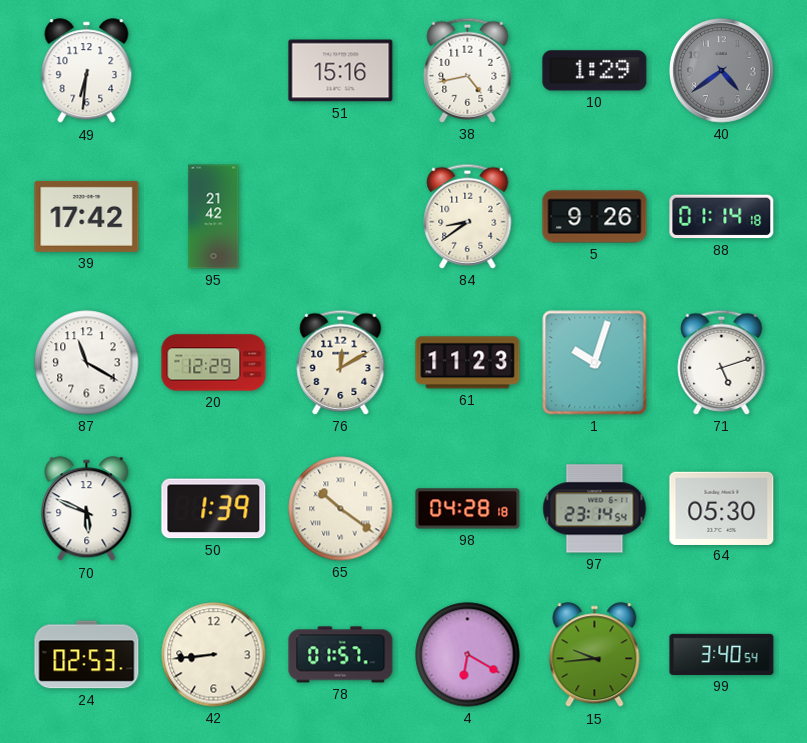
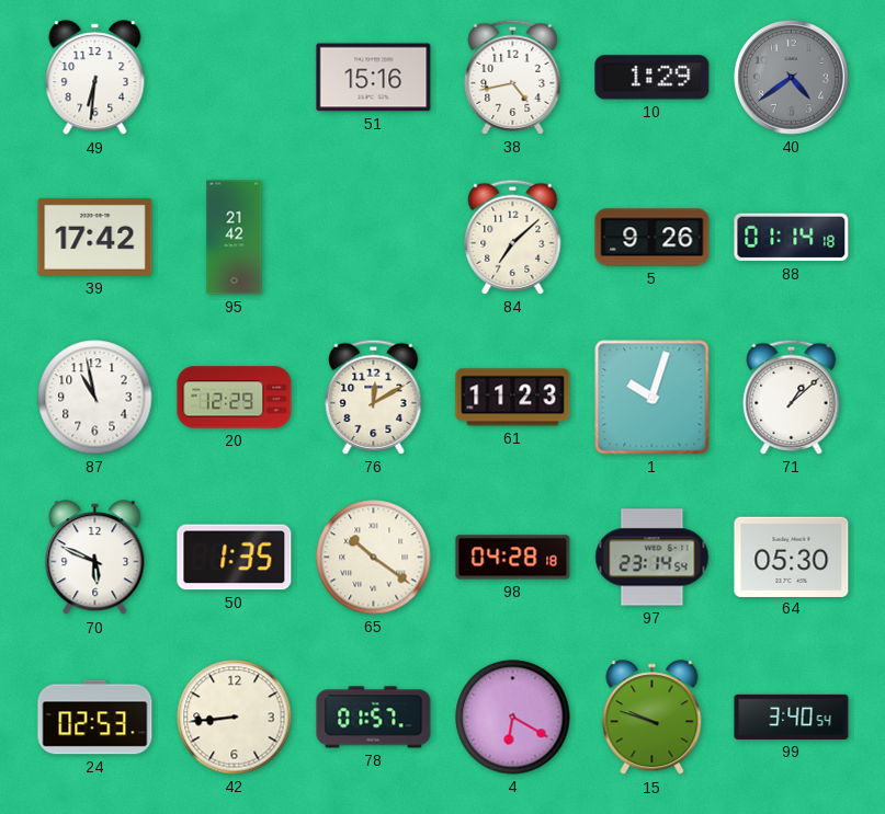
84: 8:39 -> 7:08
87: 11:20 -> 10:58
71: 5:12 -> 1:08
50: 1:39 -> 1:35
15: 9:44 -> 9:48
